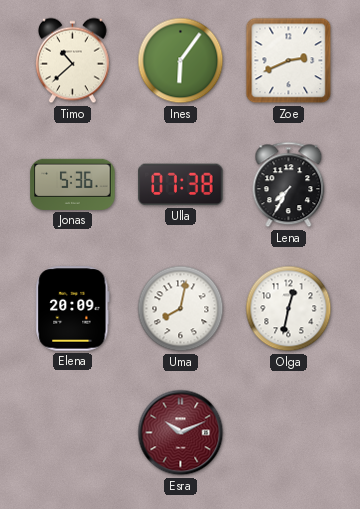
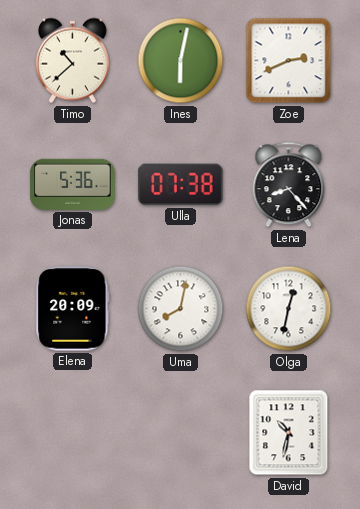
Ines: 6:06 -> 6:02
Lena: 7:35 -> 8:23
Esra: 10:11 -> none
David: none -> 10:32
